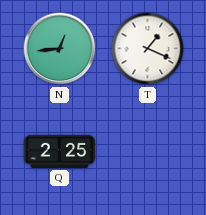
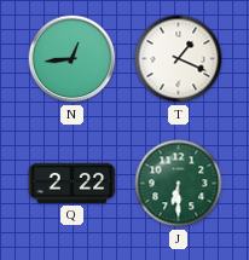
Q: 2:25 -> 2:22
J: none -> 6:30
